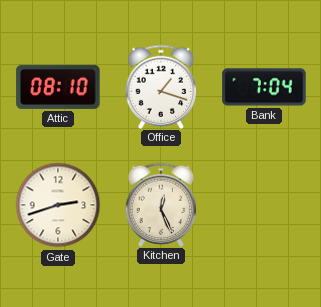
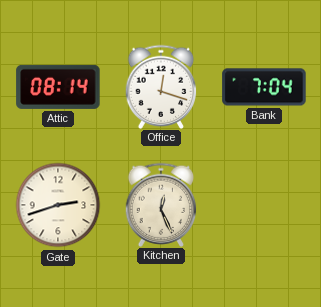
Attic: 08:10 -> 08:14
Office: 1:18 -> 12:18
